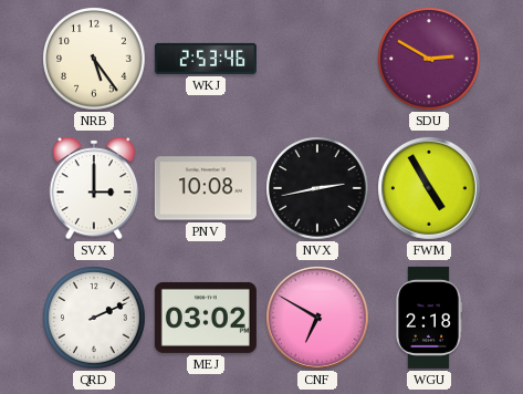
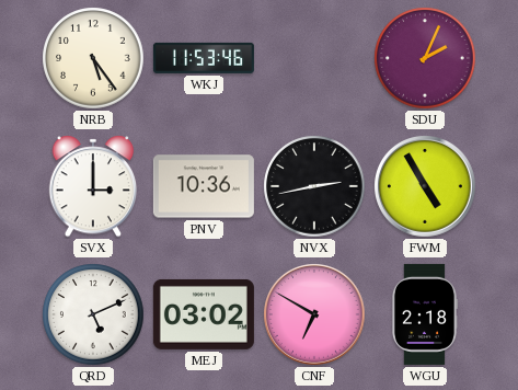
WKJ: 2:53 -> 11:53
SDU: 2:50 -> 2:04
PNV: 10:08 -> 10:36
QRD: 2:11 -> 5:11
